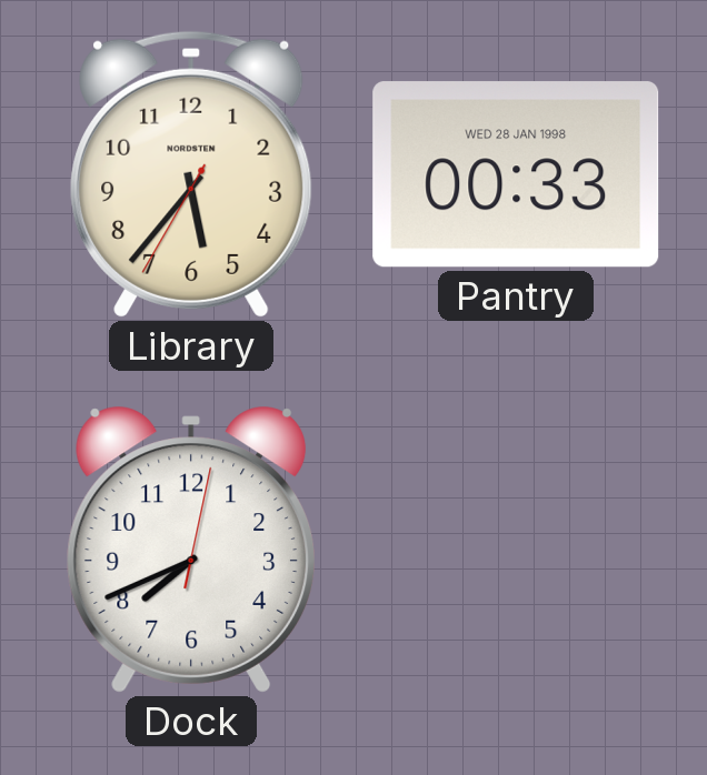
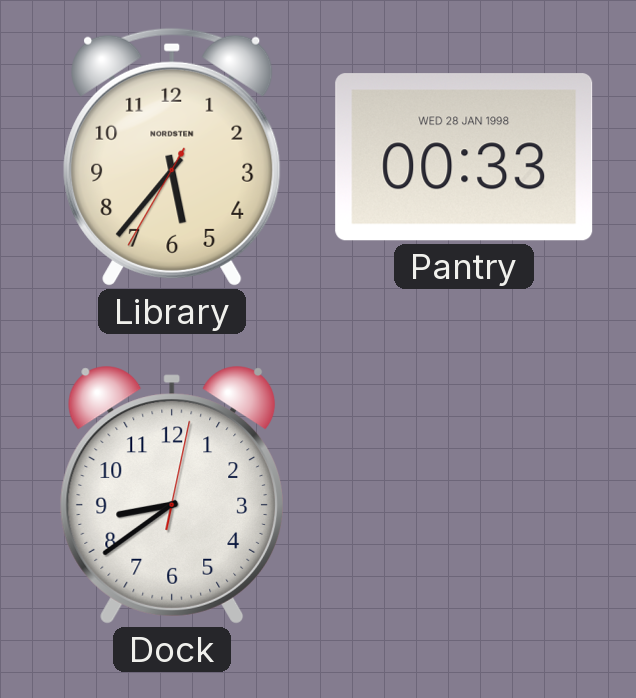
Dock: 7:41 -> 8:39
